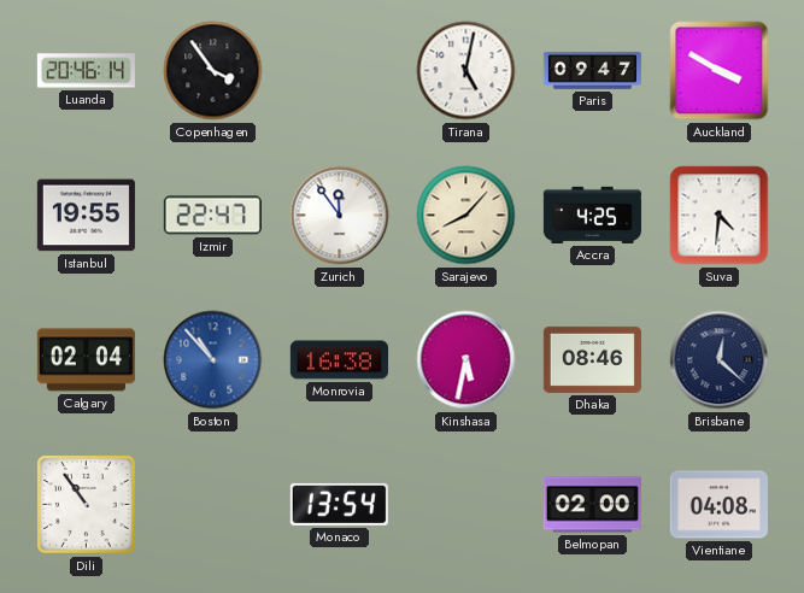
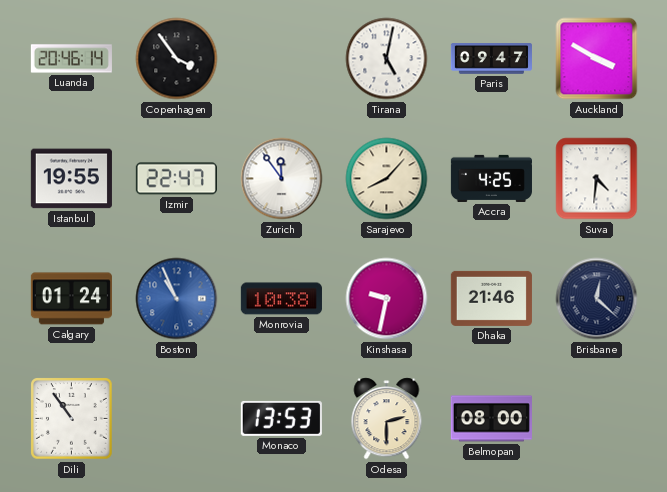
Calgary: 02:04 -> 01:24
Boston: 10:53 -> 10:56
Monrovia: 16:38 -> 10:38
Kinshasa: 5:32 -> 9:32
Dhaka: 08:46 -> 21:46
Monaco: 13:54 -> 13:53
Odesa: none -> 2:30
Belmopan: 02:00 -> 08:00
Vientiane: 04:08 -> none
